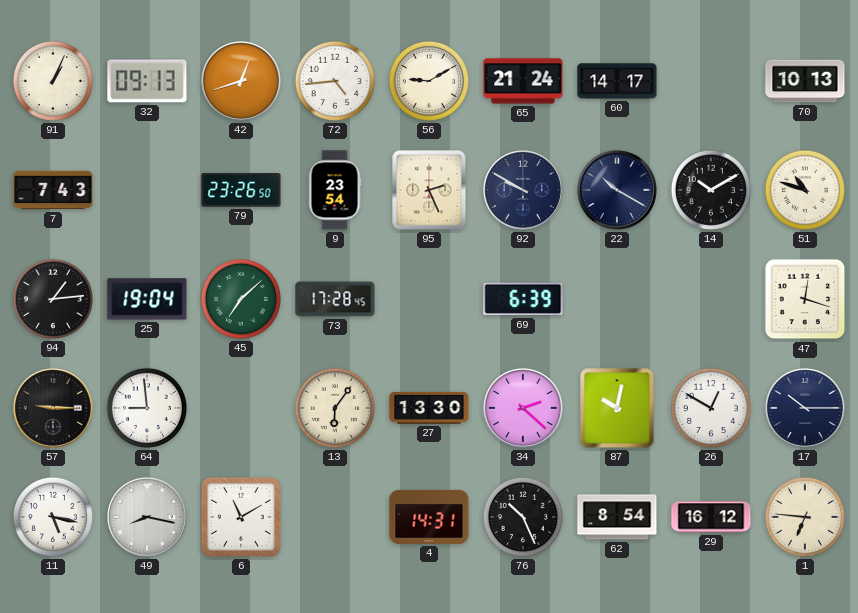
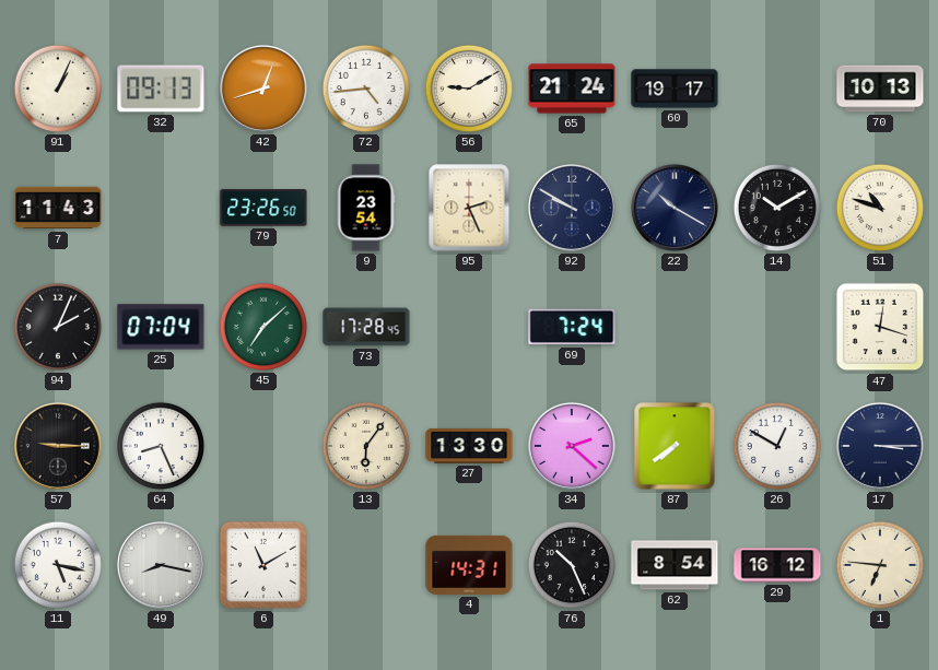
60: 14:17 -> 19:17
7: 7:43 -> 11:43
94: 1:14 -> 2:04
25: 19:04 -> 07:04
69: 6:39 -> 7:24
64: 8:59 -> 8:26
87: 10:02 -> 7:39
17: 10:15 -> 3:15
